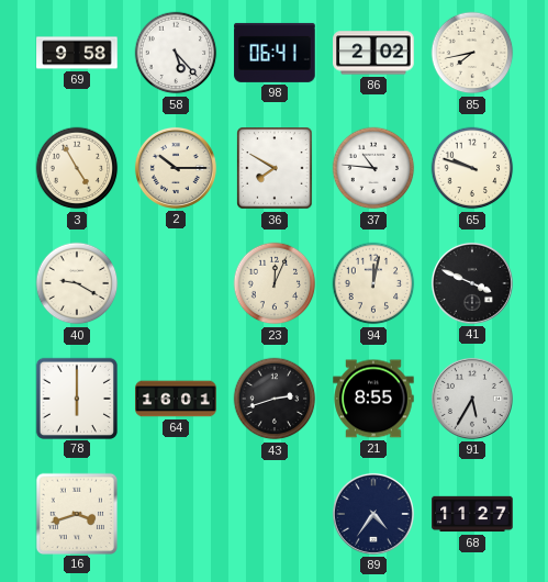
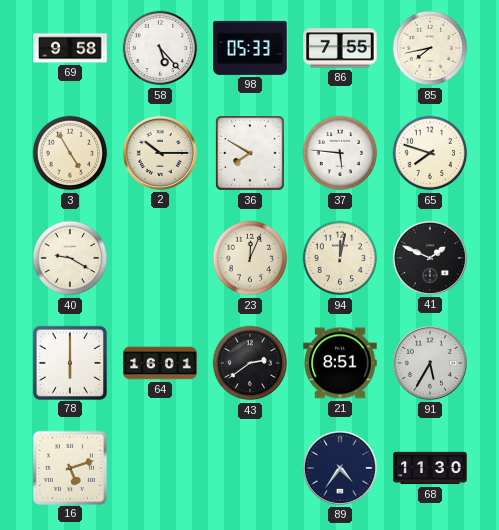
98: 06:41 -> 05:33
86: 2:02 -> 7:55
37: 10:46 -> 5:46
65: 9:48 -> 7:48
41: 3:49 -> 1:49
43: 2:42 -> 2:39
21: 8:55 -> 8:51
16: 3:42 -> 5:12
68: 11:27 -> 11:30
